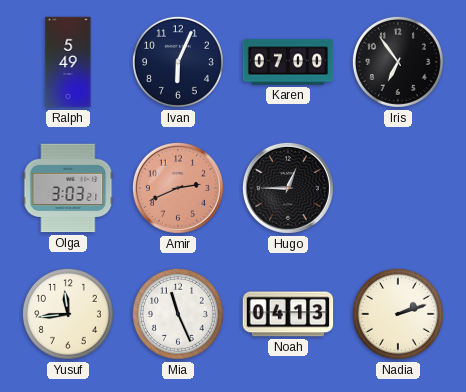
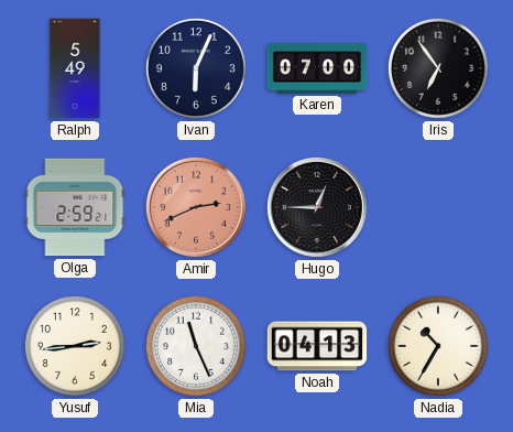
Olga: 3:03 -> 2:59
Yusuf: 11:44 -> 2:44
Nadia: 2:12 -> 10:35
